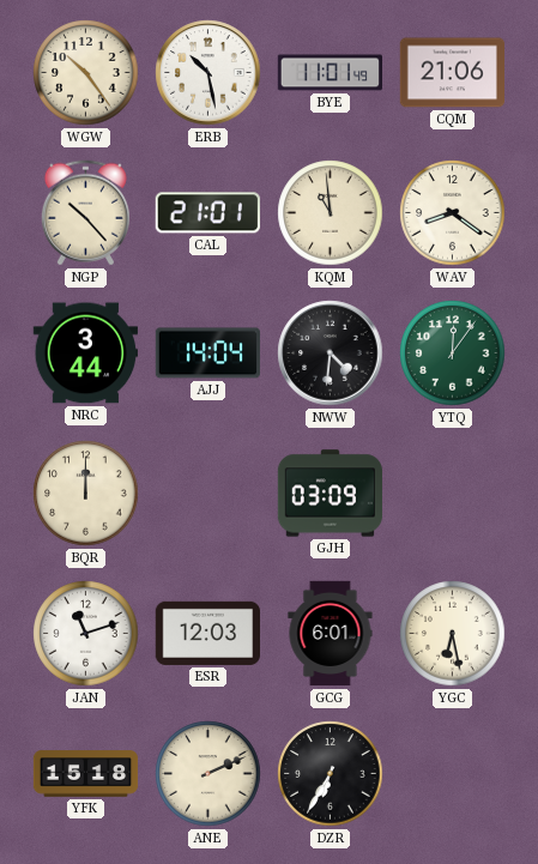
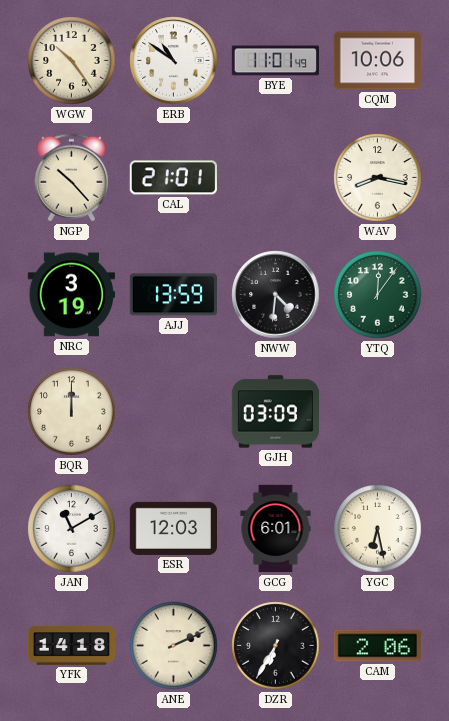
ERB: 10:28 -> 10:51
CQM: 21:06 -> 10:06
KQM: 10:59 -> none
WAV: 8:21 -> 8:17
NRC: 3:44 -> 3:19
AJJ: 14:04 -> 13:59
JAN: 11:12 -> 11:10
YFK: 15:18 -> 14:18
CAM: none -> 2:06
